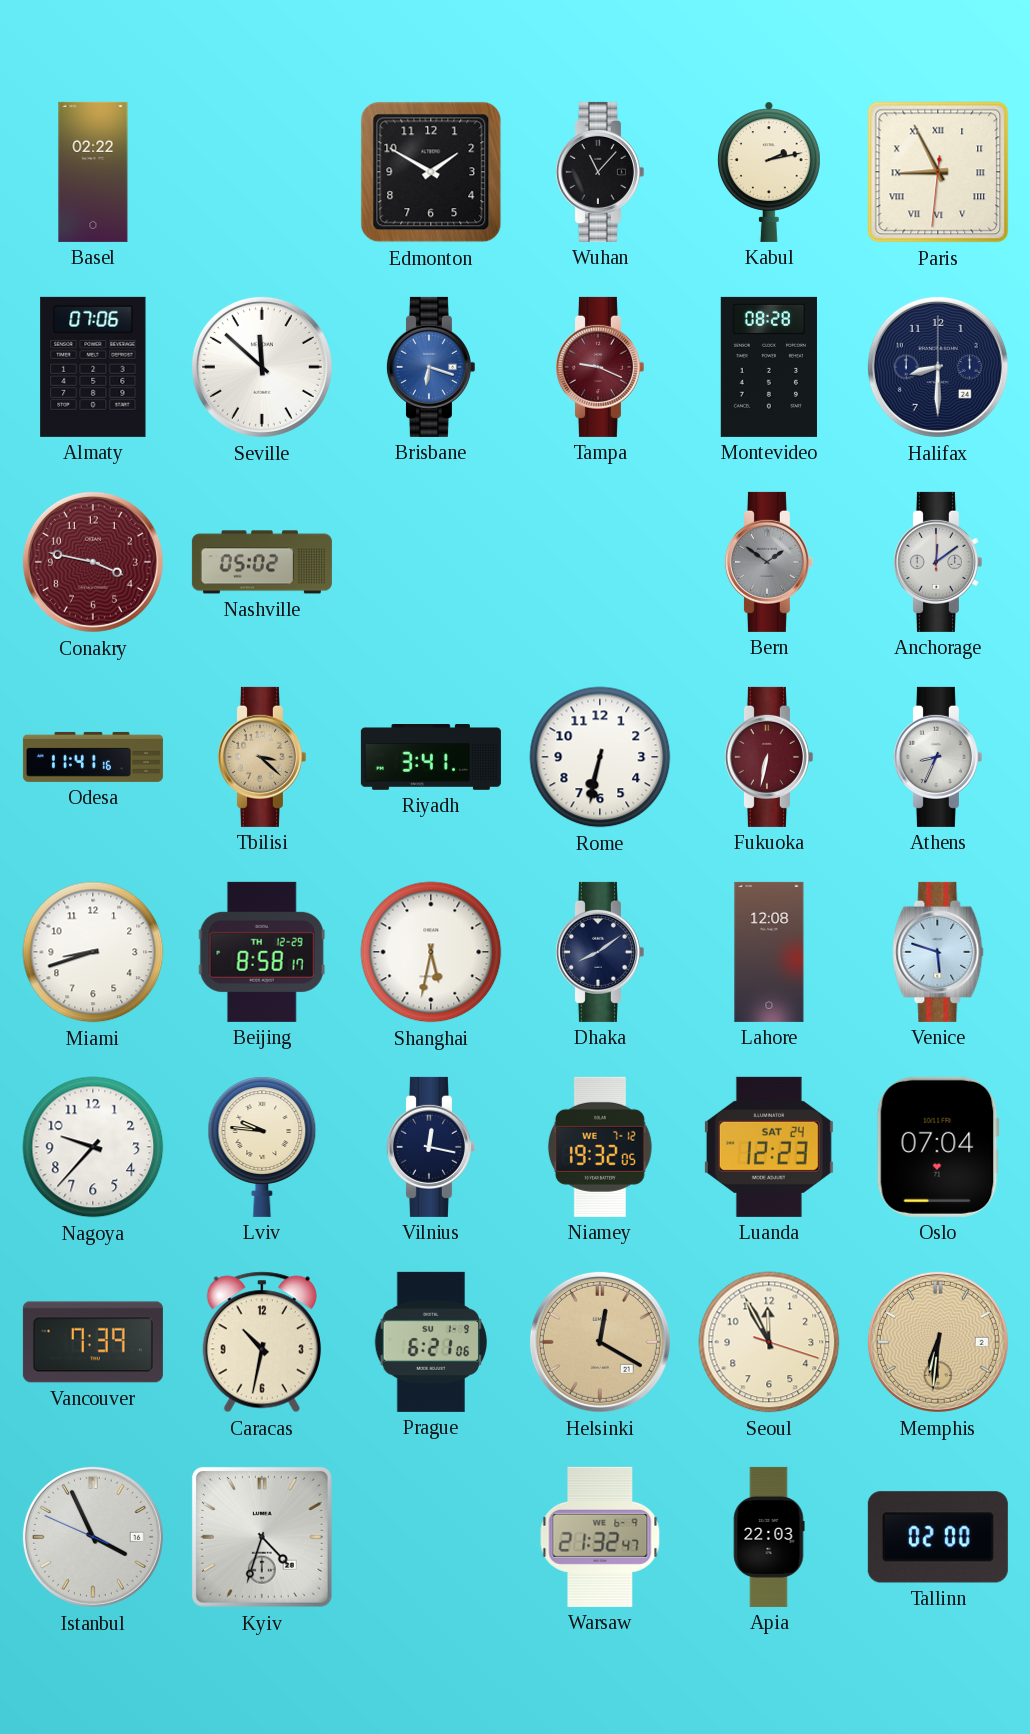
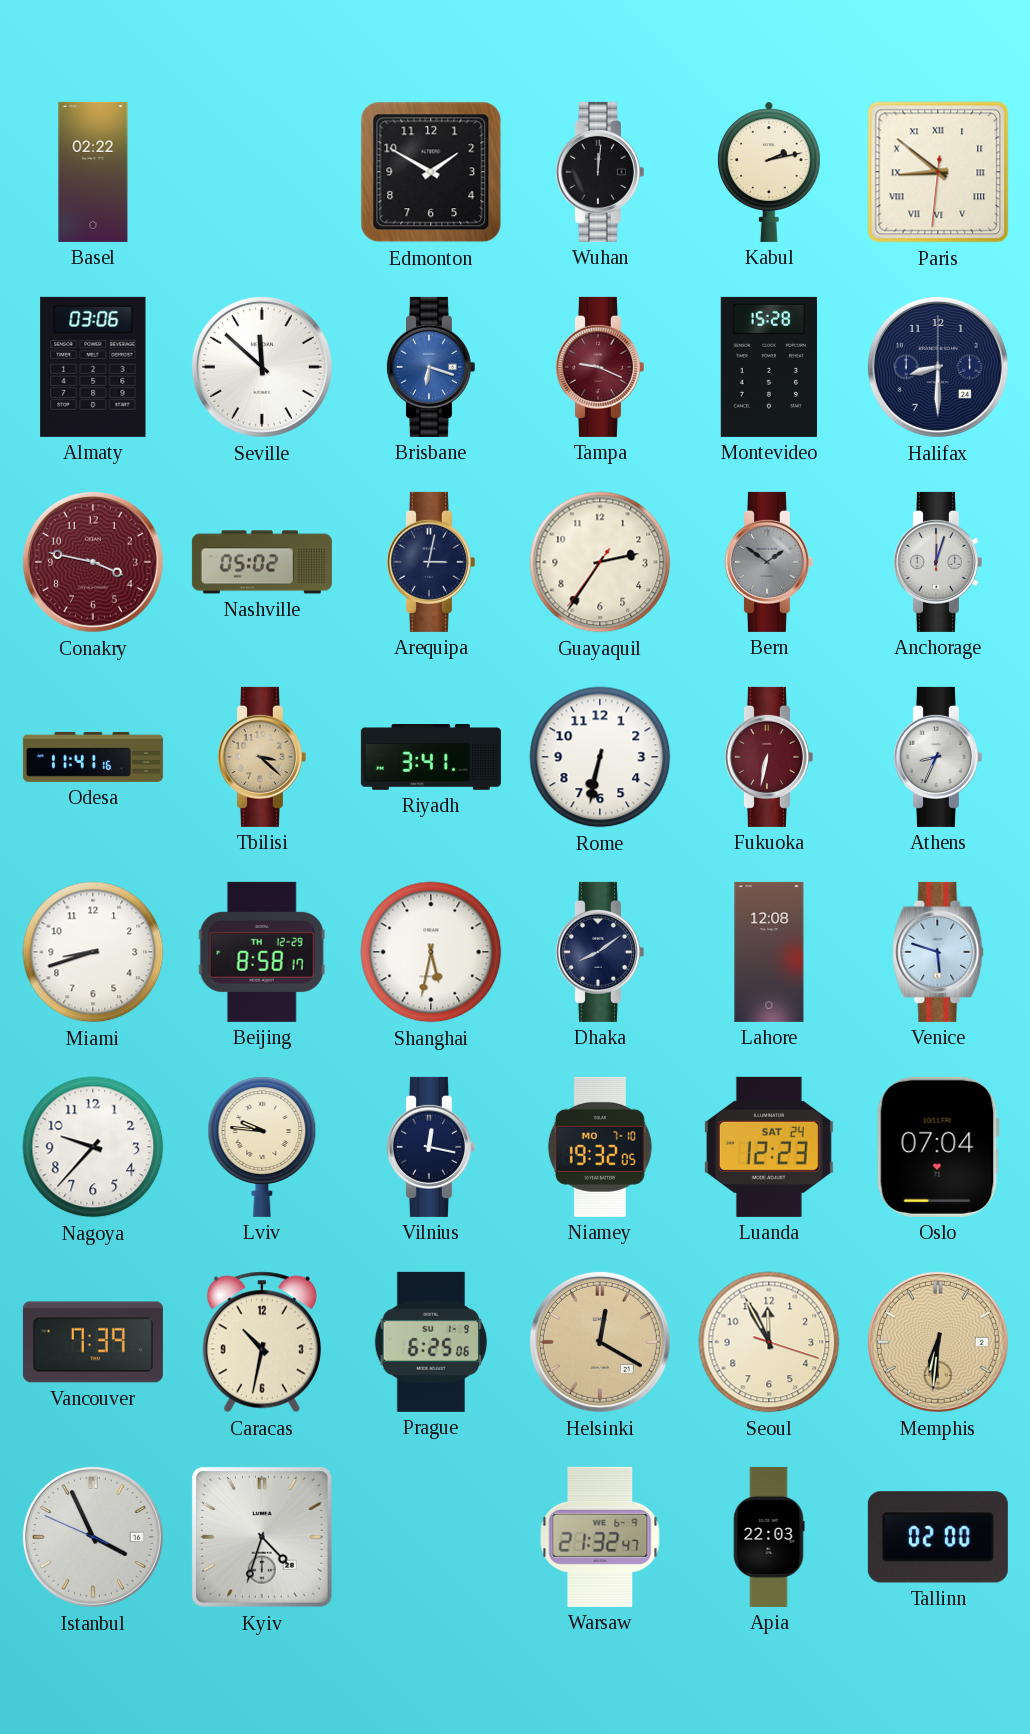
Wuhan: 11:07 -> 12:01
Paris: 8:55 -> 8:51
Almaty: 07:06 -> 03:06
Montevideo: 08:28 -> 15:28
Arequipa: none -> 3:02
Guayaquil: none -> 2:35
Anchorage: 12:09 -> 12:03
Niamey date: WE 7-12 -> MO 7-10
Prague: 6:21 -> 6:25
